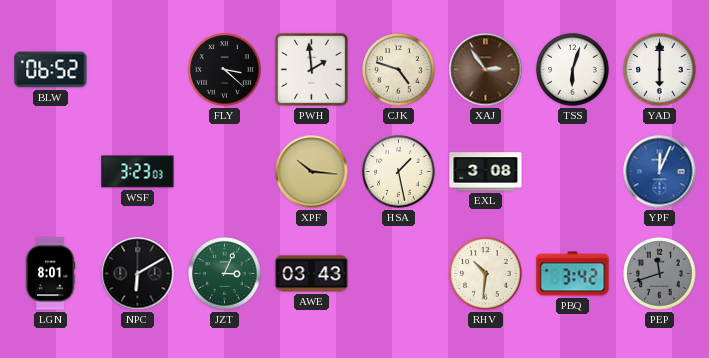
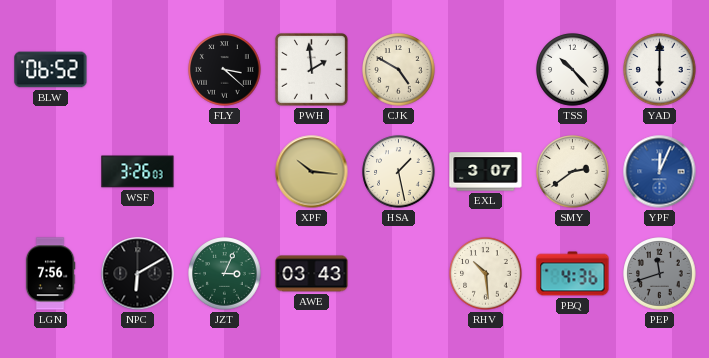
CJK: 4:48 -> 4:50
XAJ: 2:54 -> none
TSS: 6:03 -> 10:23
WSF: 3:23 -> 3:26
EXL: 3:08 -> 3:07
SMY: none -> 2:39
LGN: 8:01 -> 7:56
RHV: 10:31 -> 10:29
PBQ: 3:42 -> 4:36
